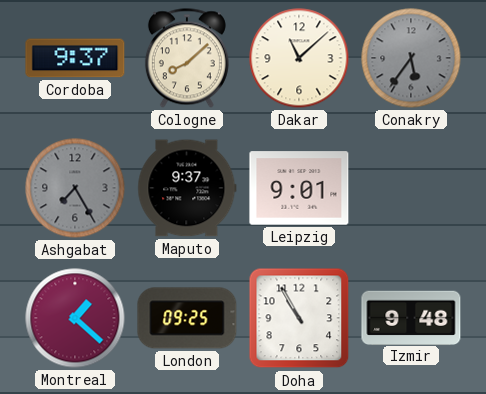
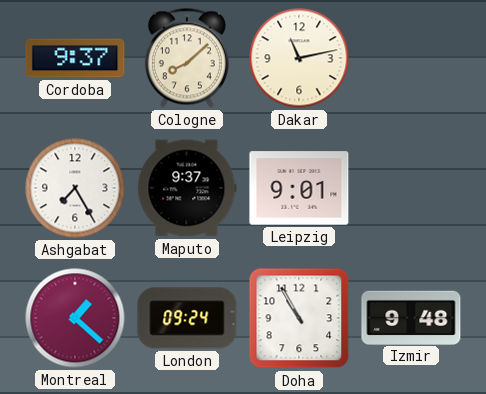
Dakar: 11:08 -> 11:13
Conakry: 5:36 -> none
Ashgabat dial: grey -> white
London: 09:25 -> 09:24
